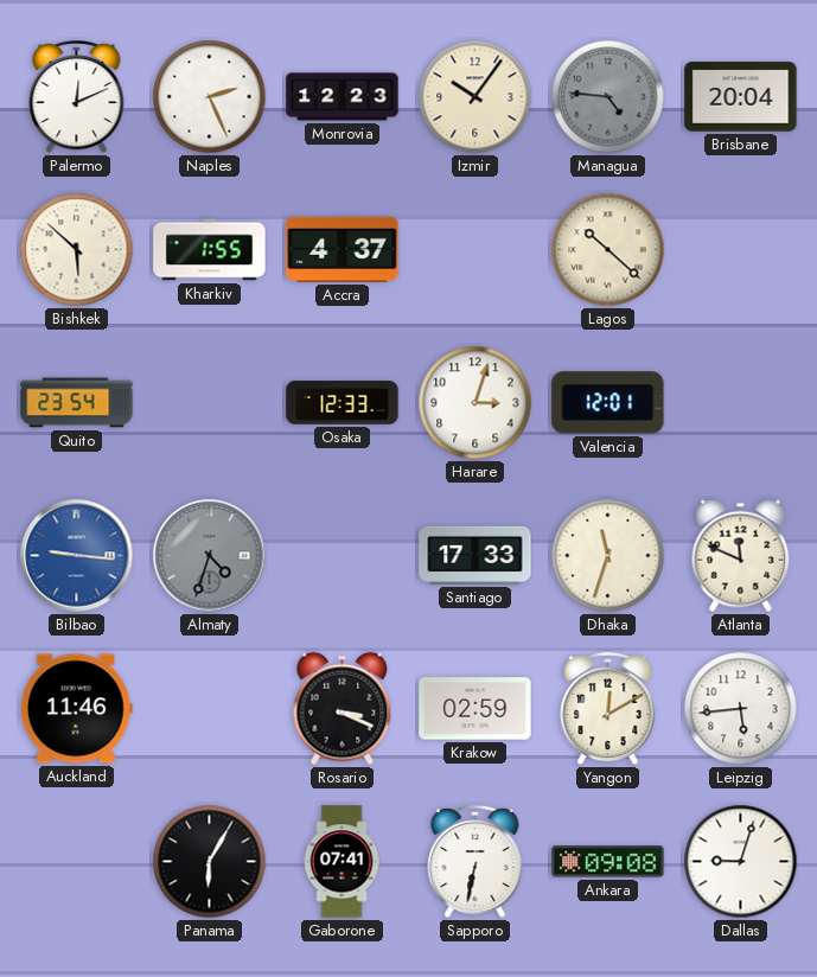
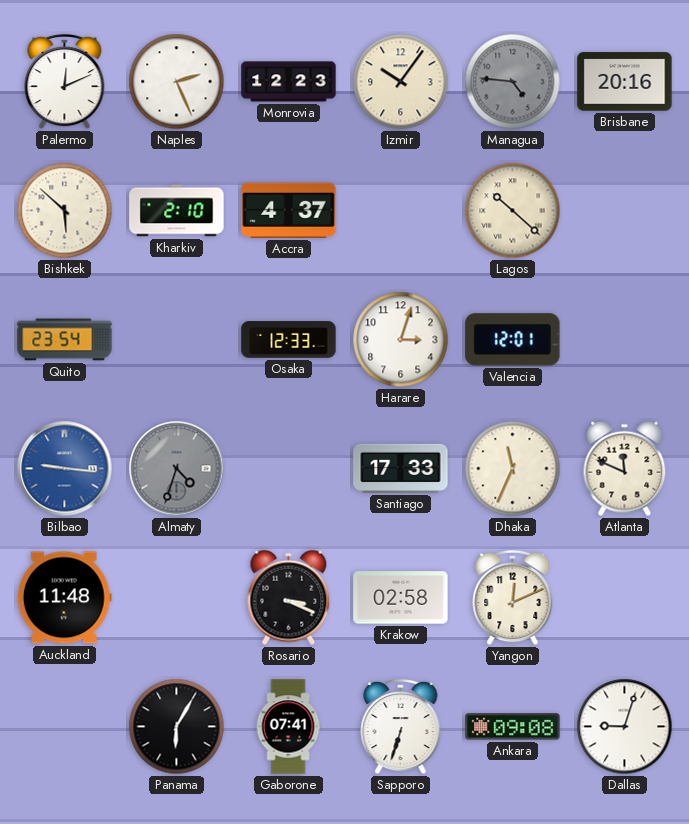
Brisbane: 20:04 -> 20:16
Kharkiv: 1:55 -> 2:10
Dhaka: 11:33 -> 11:34
Auckland: 11:46 -> 11:48
Krakow: 02:59 -> 02:58
Yangon: 12:10 -> 12:11
Leipzig: 5:44 -> none
Sapporo: 6:32 -> 6:33
